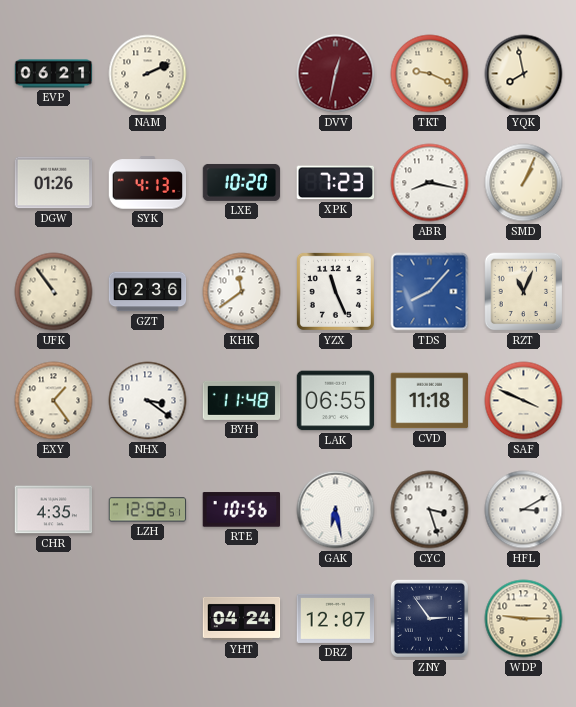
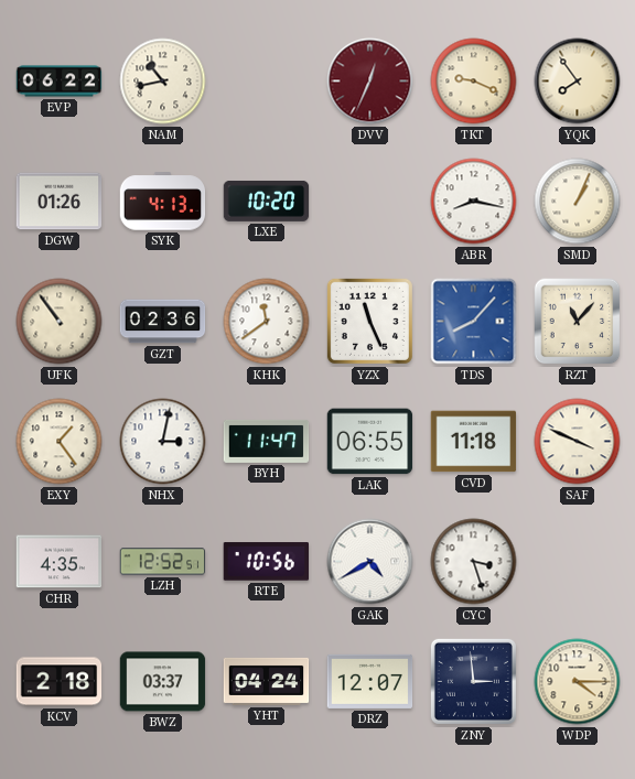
EVP: 06:21 -> 06:22
NAM: 2:11 -> 10:43
DVV: 12:32 -> 12:34
YQK: 7:58 -> 7:54
XPK: 7:23 -> none
RZT: 11:04 -> 11:07
NHX: 3:21 -> 3:02
BYH: 11:48 -> 11:47
GAK: 6:28 -> 4:40
HFL: 3:10 -> none
KCV: none -> 2:18
BWZ: none -> 03:37
ZNY: 2:54 -> 2:59
WDP: 9:15 -> 4:15
